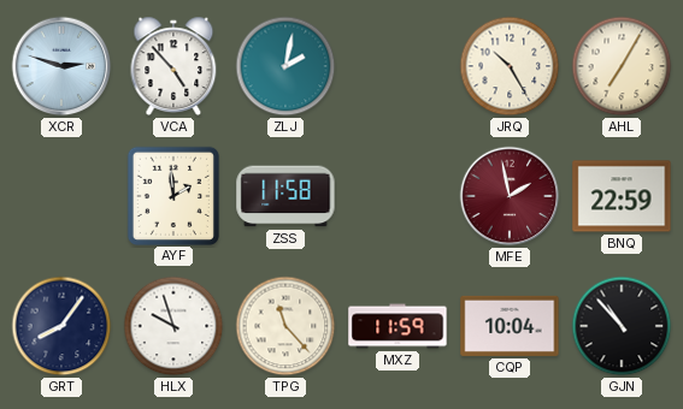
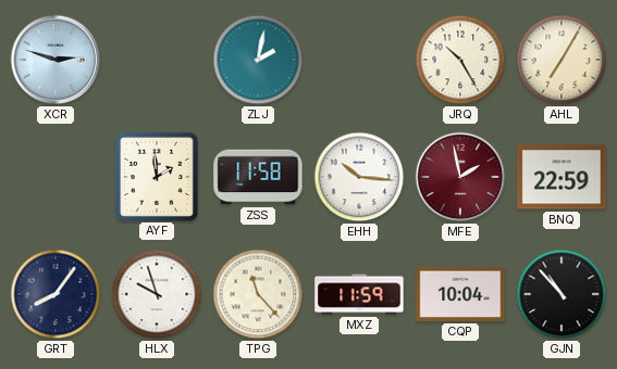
VCA: 4:53 -> none
EHH: none -> 10:16
